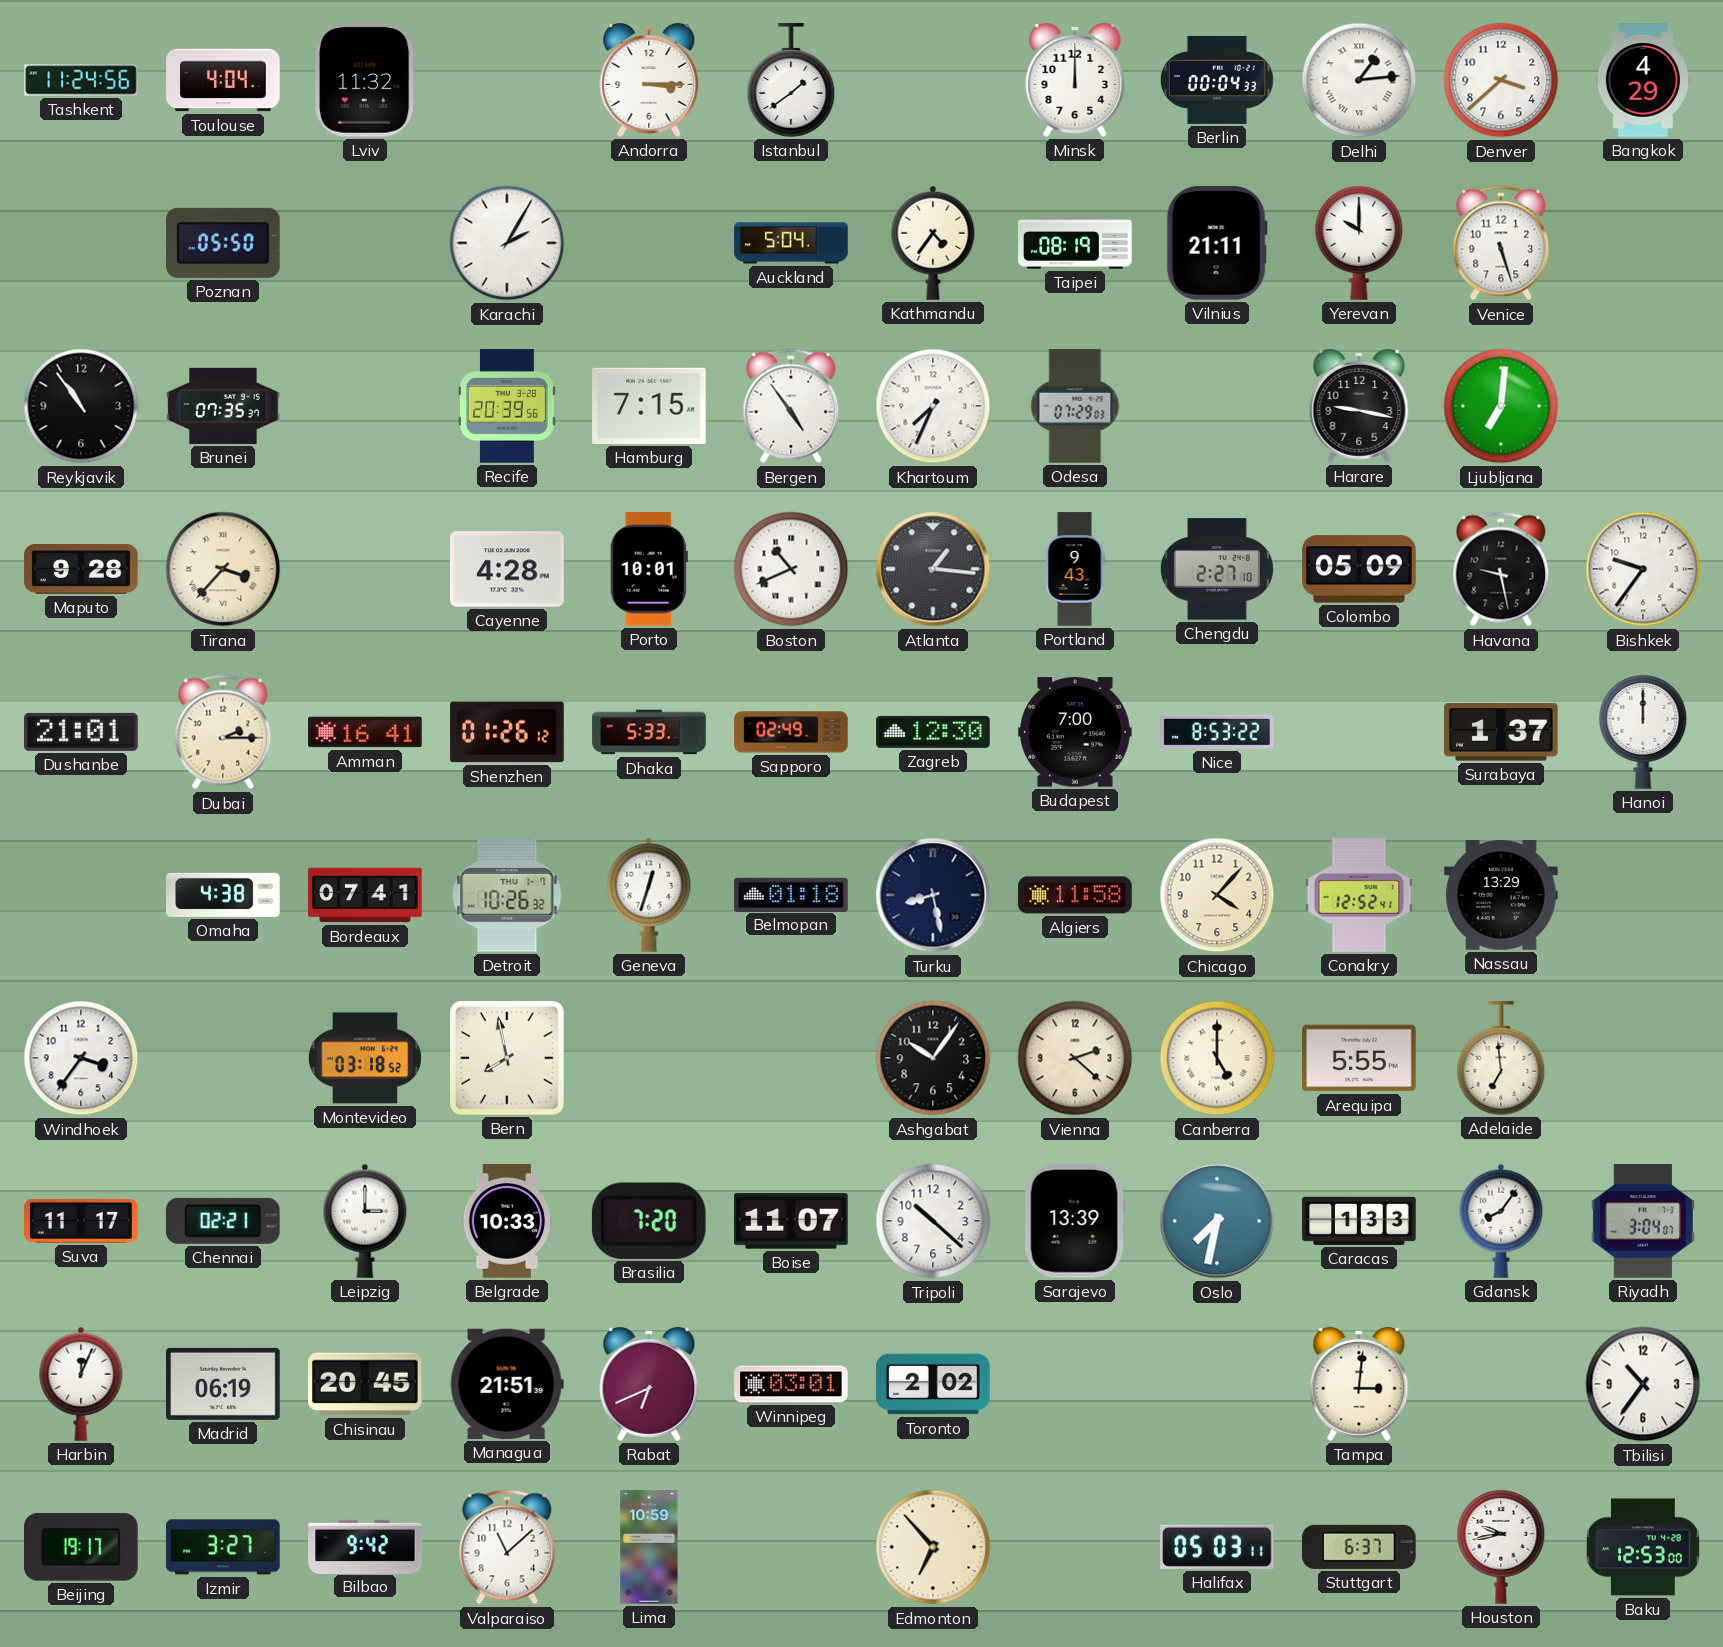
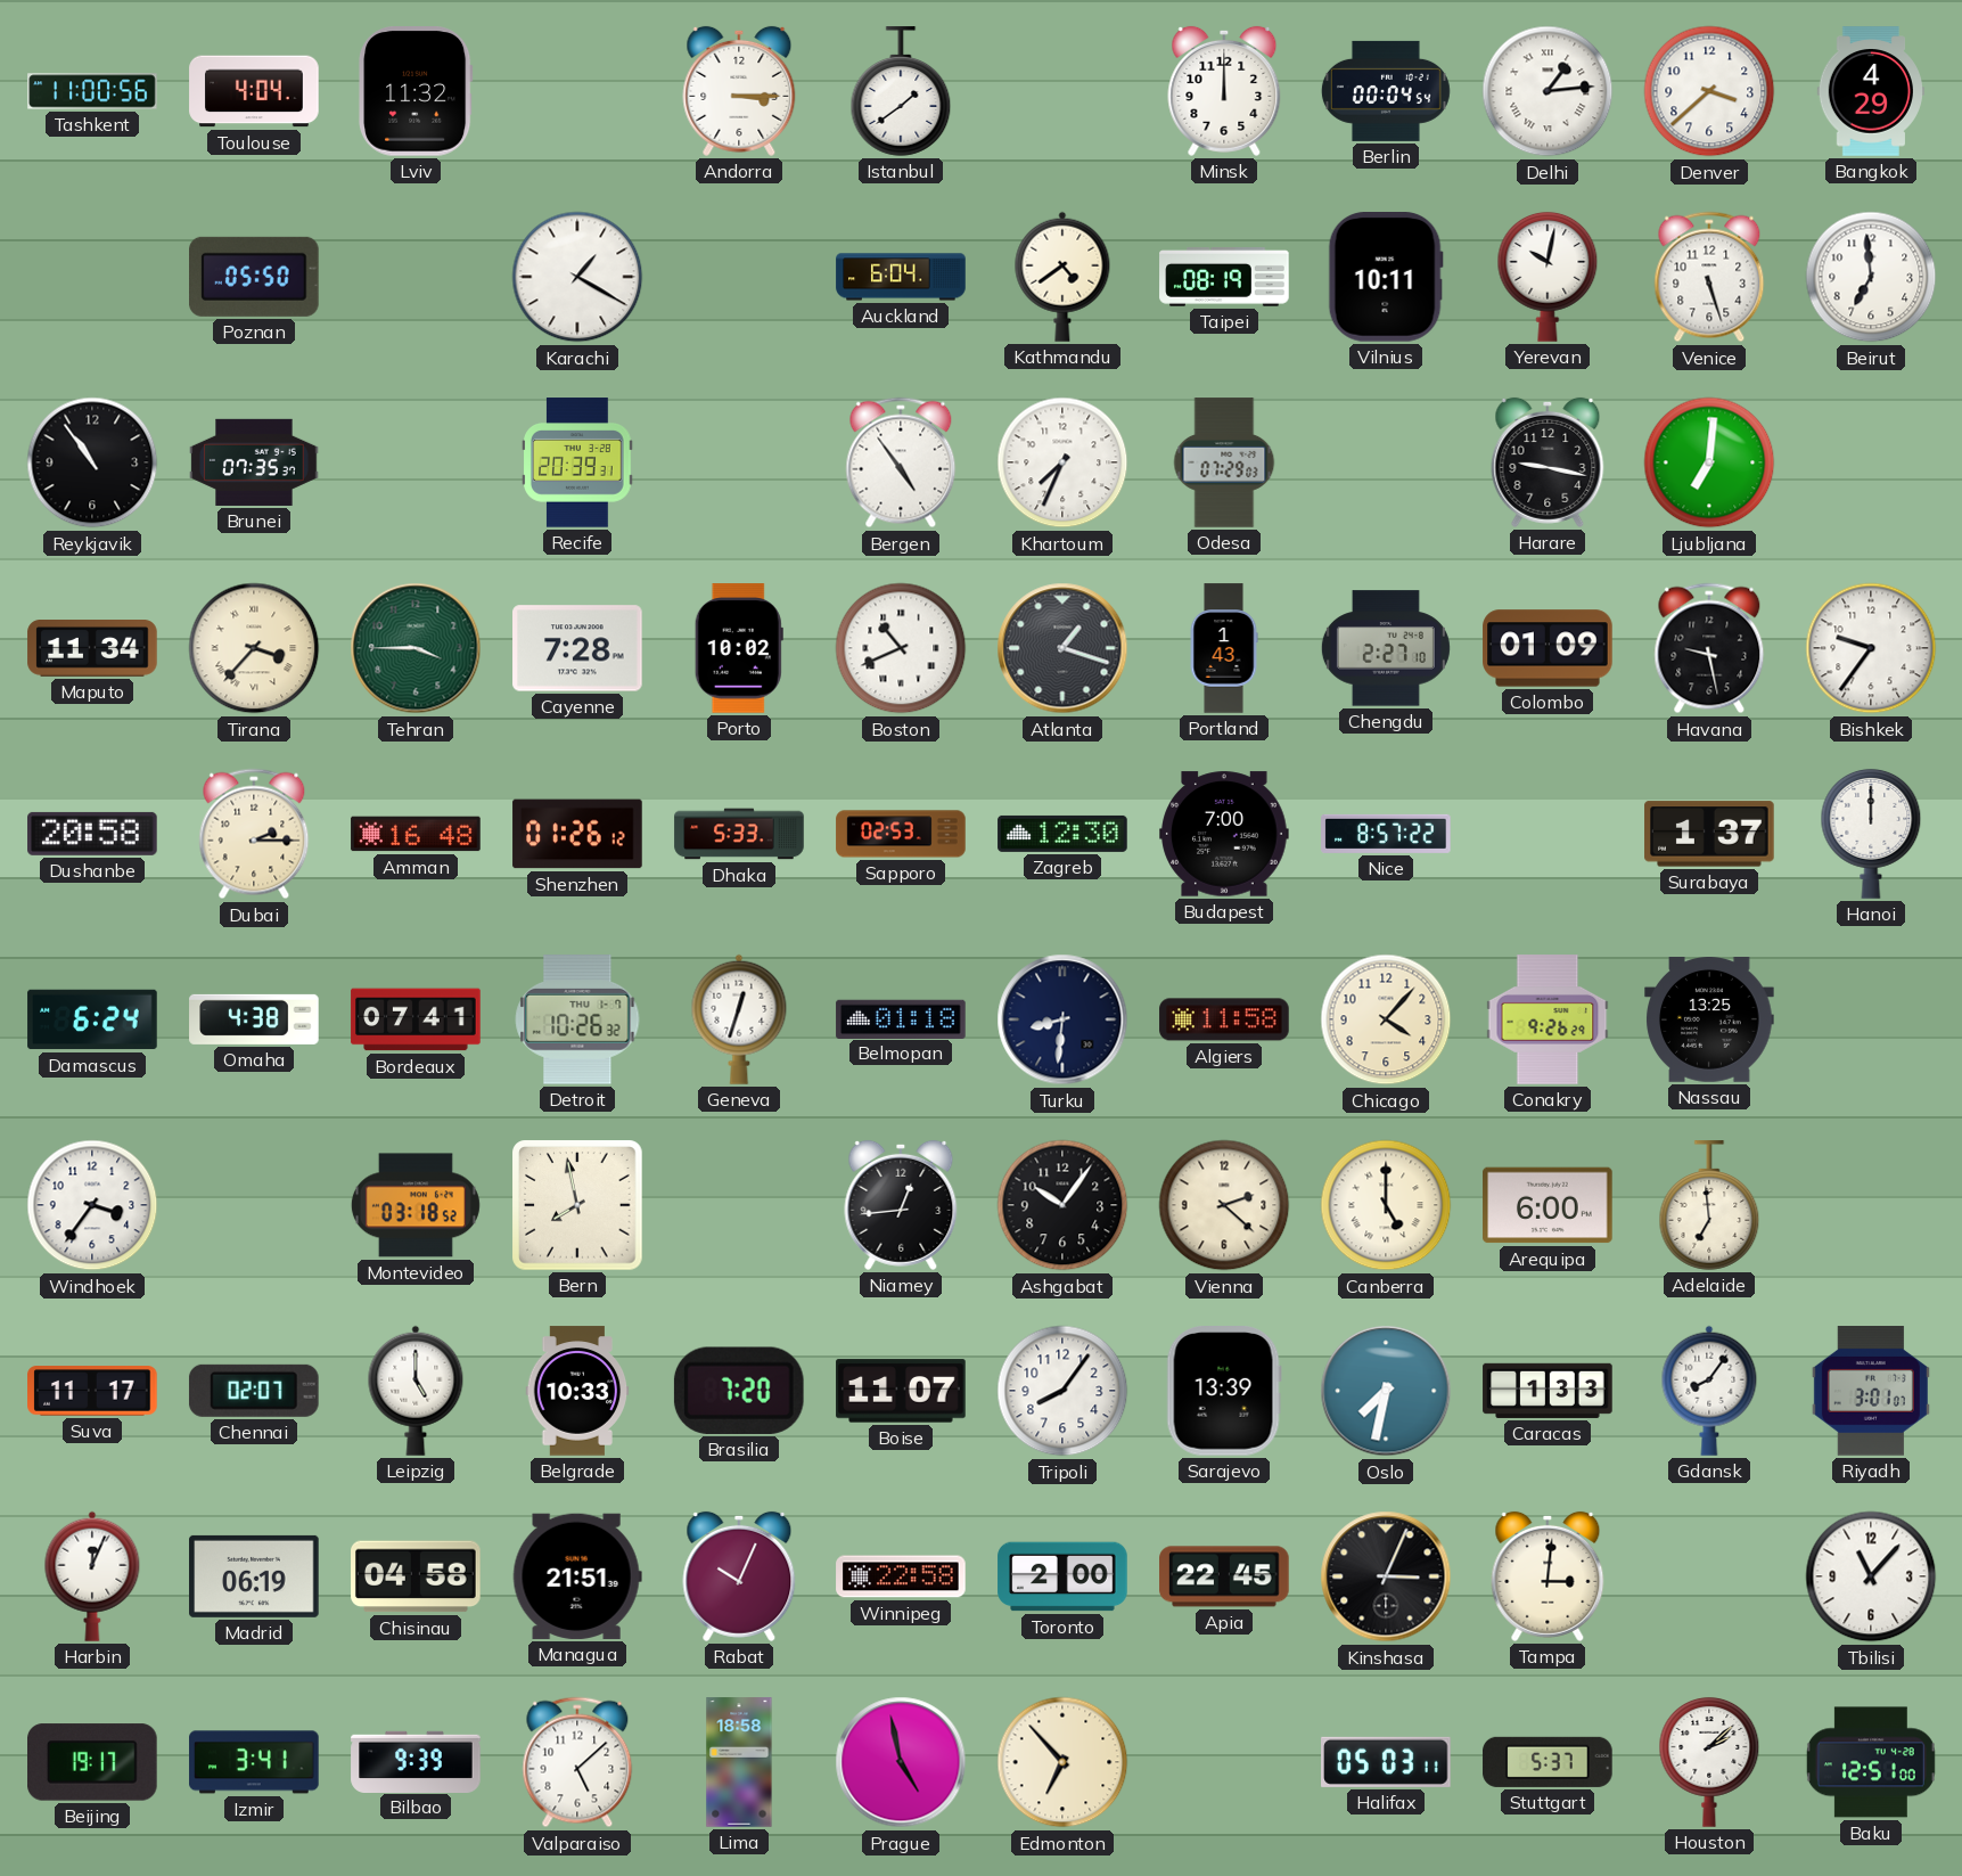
Tashkent: 11:24 -> 11:00
Berlin: 00:04:33 -> 00:04:54
Karachi: 2:05 -> 1:20
Auckland: 5:04 -> 6:04
Kathmandu: 4:36 -> 4:39
Vilnius: 21:11 -> 10:11
Yerevan: 10:00 -> 10:02
Beirut: none -> 6:59
Recife: 20:39:56 -> 20:39:31
Hamburg: 7:15 -> none
Maputo: 9:28 -> 11:34
Tehran: none -> 3:45
Cayenne: 4:28 -> 7:28
Porto: 10:01 -> 10:02
Atlanta: 1:16 -> 1:18
Portland: 9:43 -> 1:43
Colombo: 05:09 -> 01:09
Dushanbe: 21:01 -> 20:58
Amman: 16:41 -> 16:48
Sapporo: 02:49 -> 02:53
Nice: 8:53 -> 8:57
Damascus: none -> 6:24
Turku: 8:28 -> 8:31
Conakry: 12:52 -> 9:26
Nassau: 13:29 -> 13:25
Niamey: none -> 12:44
Arequipa: 5:55 -> 6:00
Chennai: 02:21 -> 02:07
Leipzig: 3:00 -> 5:00
Tripoli: 10:22 -> 8:06
Riyadh: 3:04 -> 3:01
Chisinau: 20:45 -> 04:58
Rabat: 6:41 -> 10:04
Winnipeg: 03:01 -> 22:58
Toronto: 2:02 -> 2:00
Apia: none -> 22:45
Kinshasa: none -> 3:04
Tbilisi: 10:36 -> 11:07
Izmir: 3:27 -> 3:41
Bilbao: 9:42 -> 9:39
Valparaiso: 11:08 -> 5:08
Lima: 10:59 -> 18:58
Prague: none -> 4:58
Stuttgart: 6:37 -> 5:37
Houston: 9:43 -> 2:08
Baku: 12:53 -> 12:51
